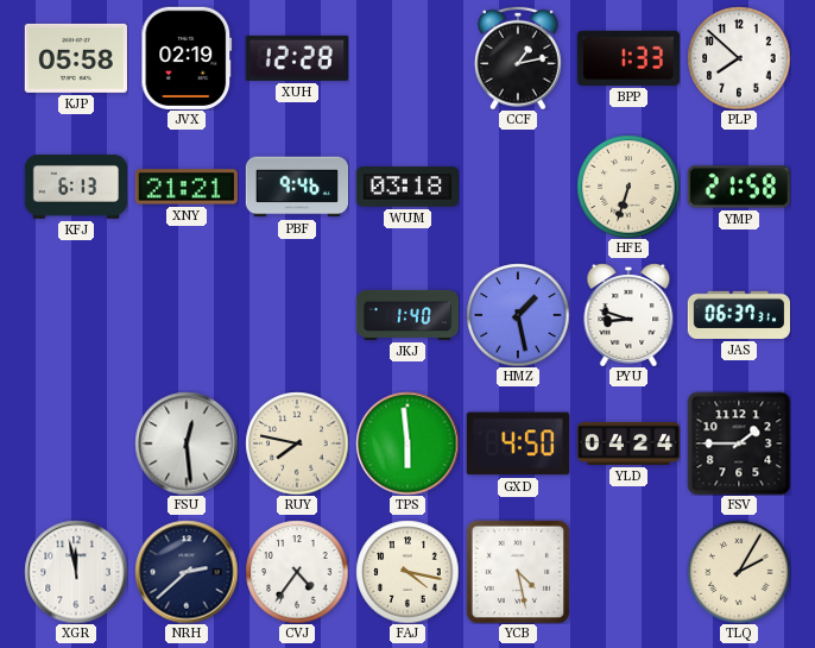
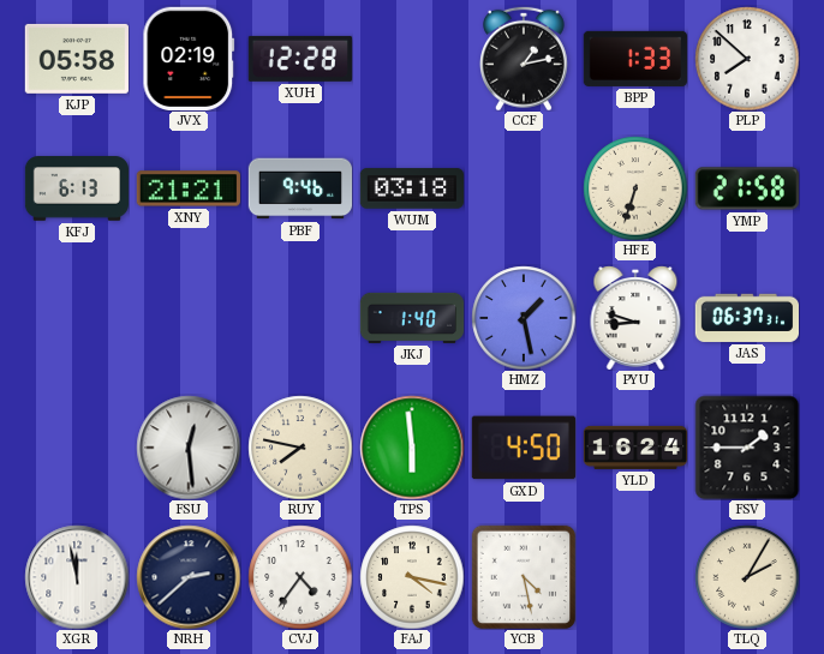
YLD: 04:24 -> 16:24
